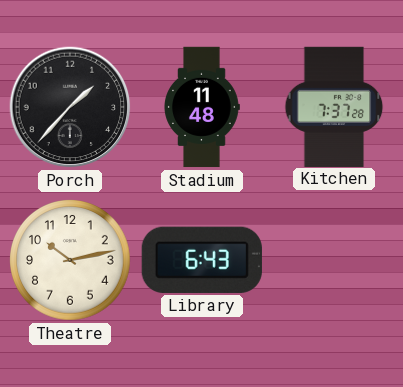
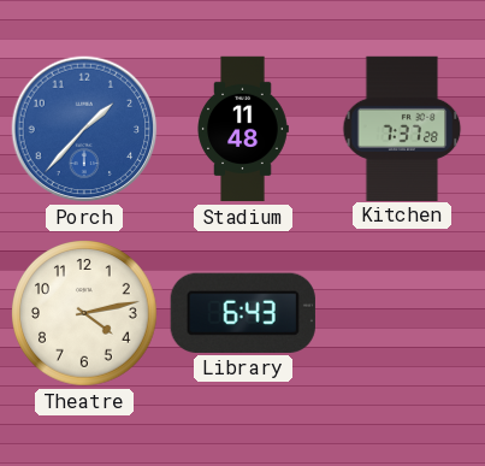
Porch dial: black -> blue
Theatre: 10:13 -> 4:13
